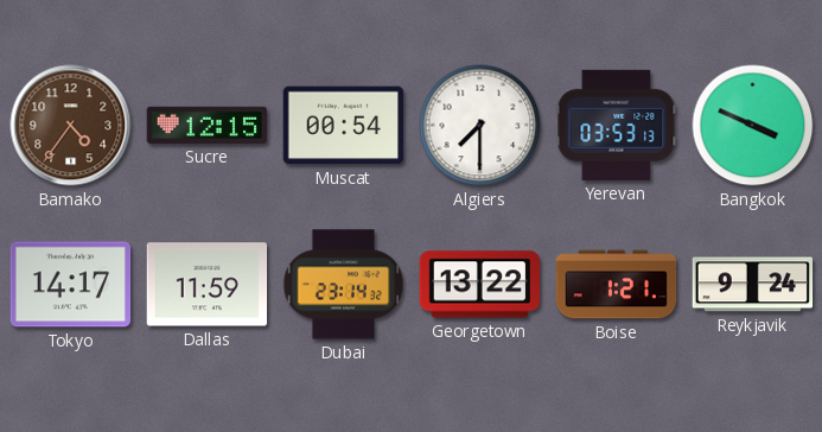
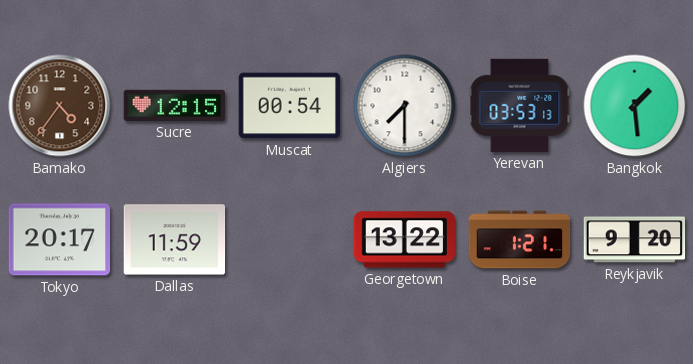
Bangkok: 3:49 -> 1:29
Tokyo: 14:17 -> 20:17
Dubai: 23:14 -> none
Reykjavik: 9:24 -> 9:20
